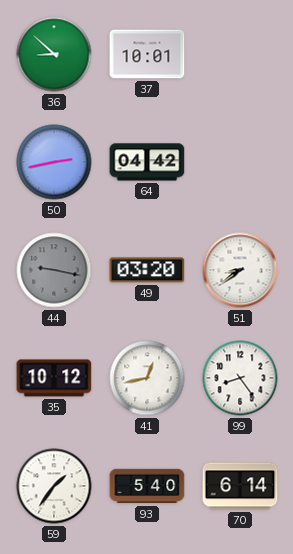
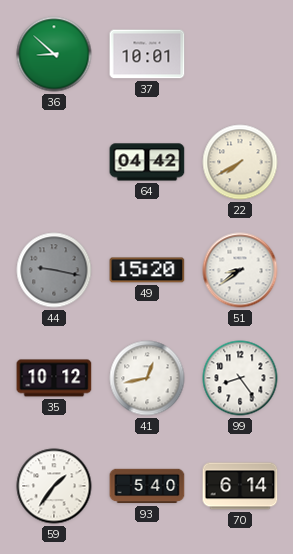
50: 2:43 -> none
22: none -> 7:40
49: 03:20 -> 15:20
